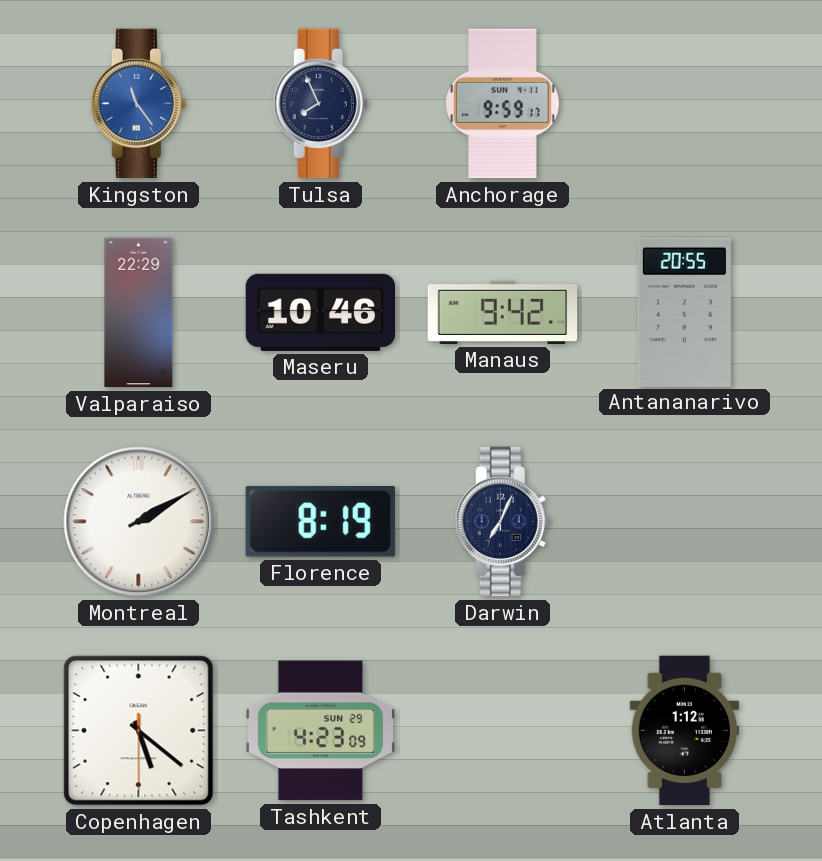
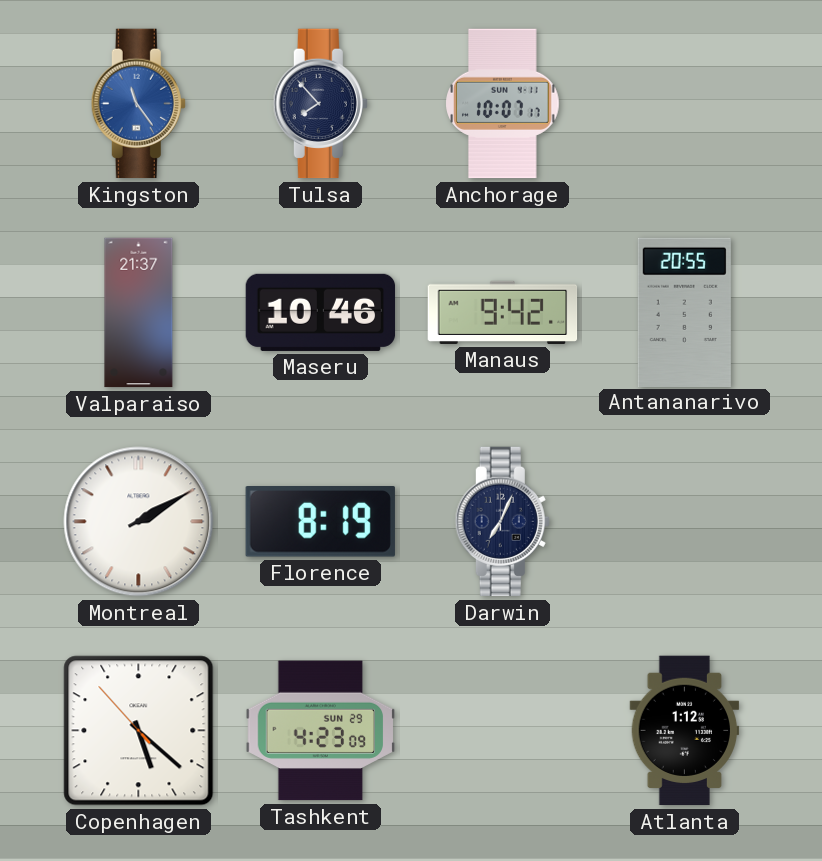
Tulsa: 7:56 -> 7:53
Anchorage: 9:59 -> 10:07
Valparaiso: 22:29 -> 21:37
Copenhagen: 5:21:30 -> 5:21:53
